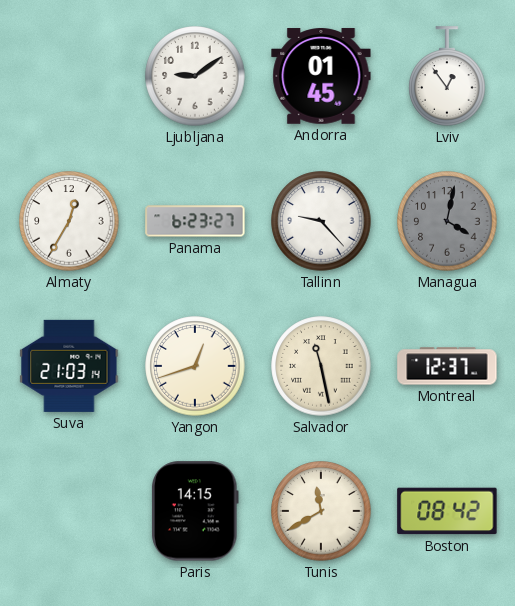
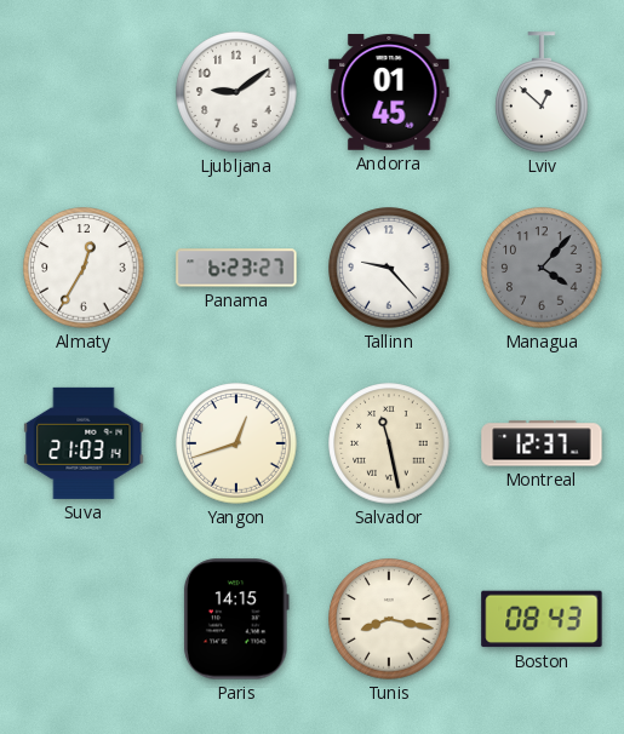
Lviv: 12:54 -> 12:52
Managua: 4:02 -> 4:07
Tunis: 11:40 -> 8:17
Boston: 08:42 -> 08:43
